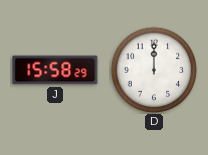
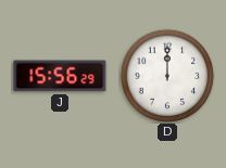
J: 15:58 -> 15:56
